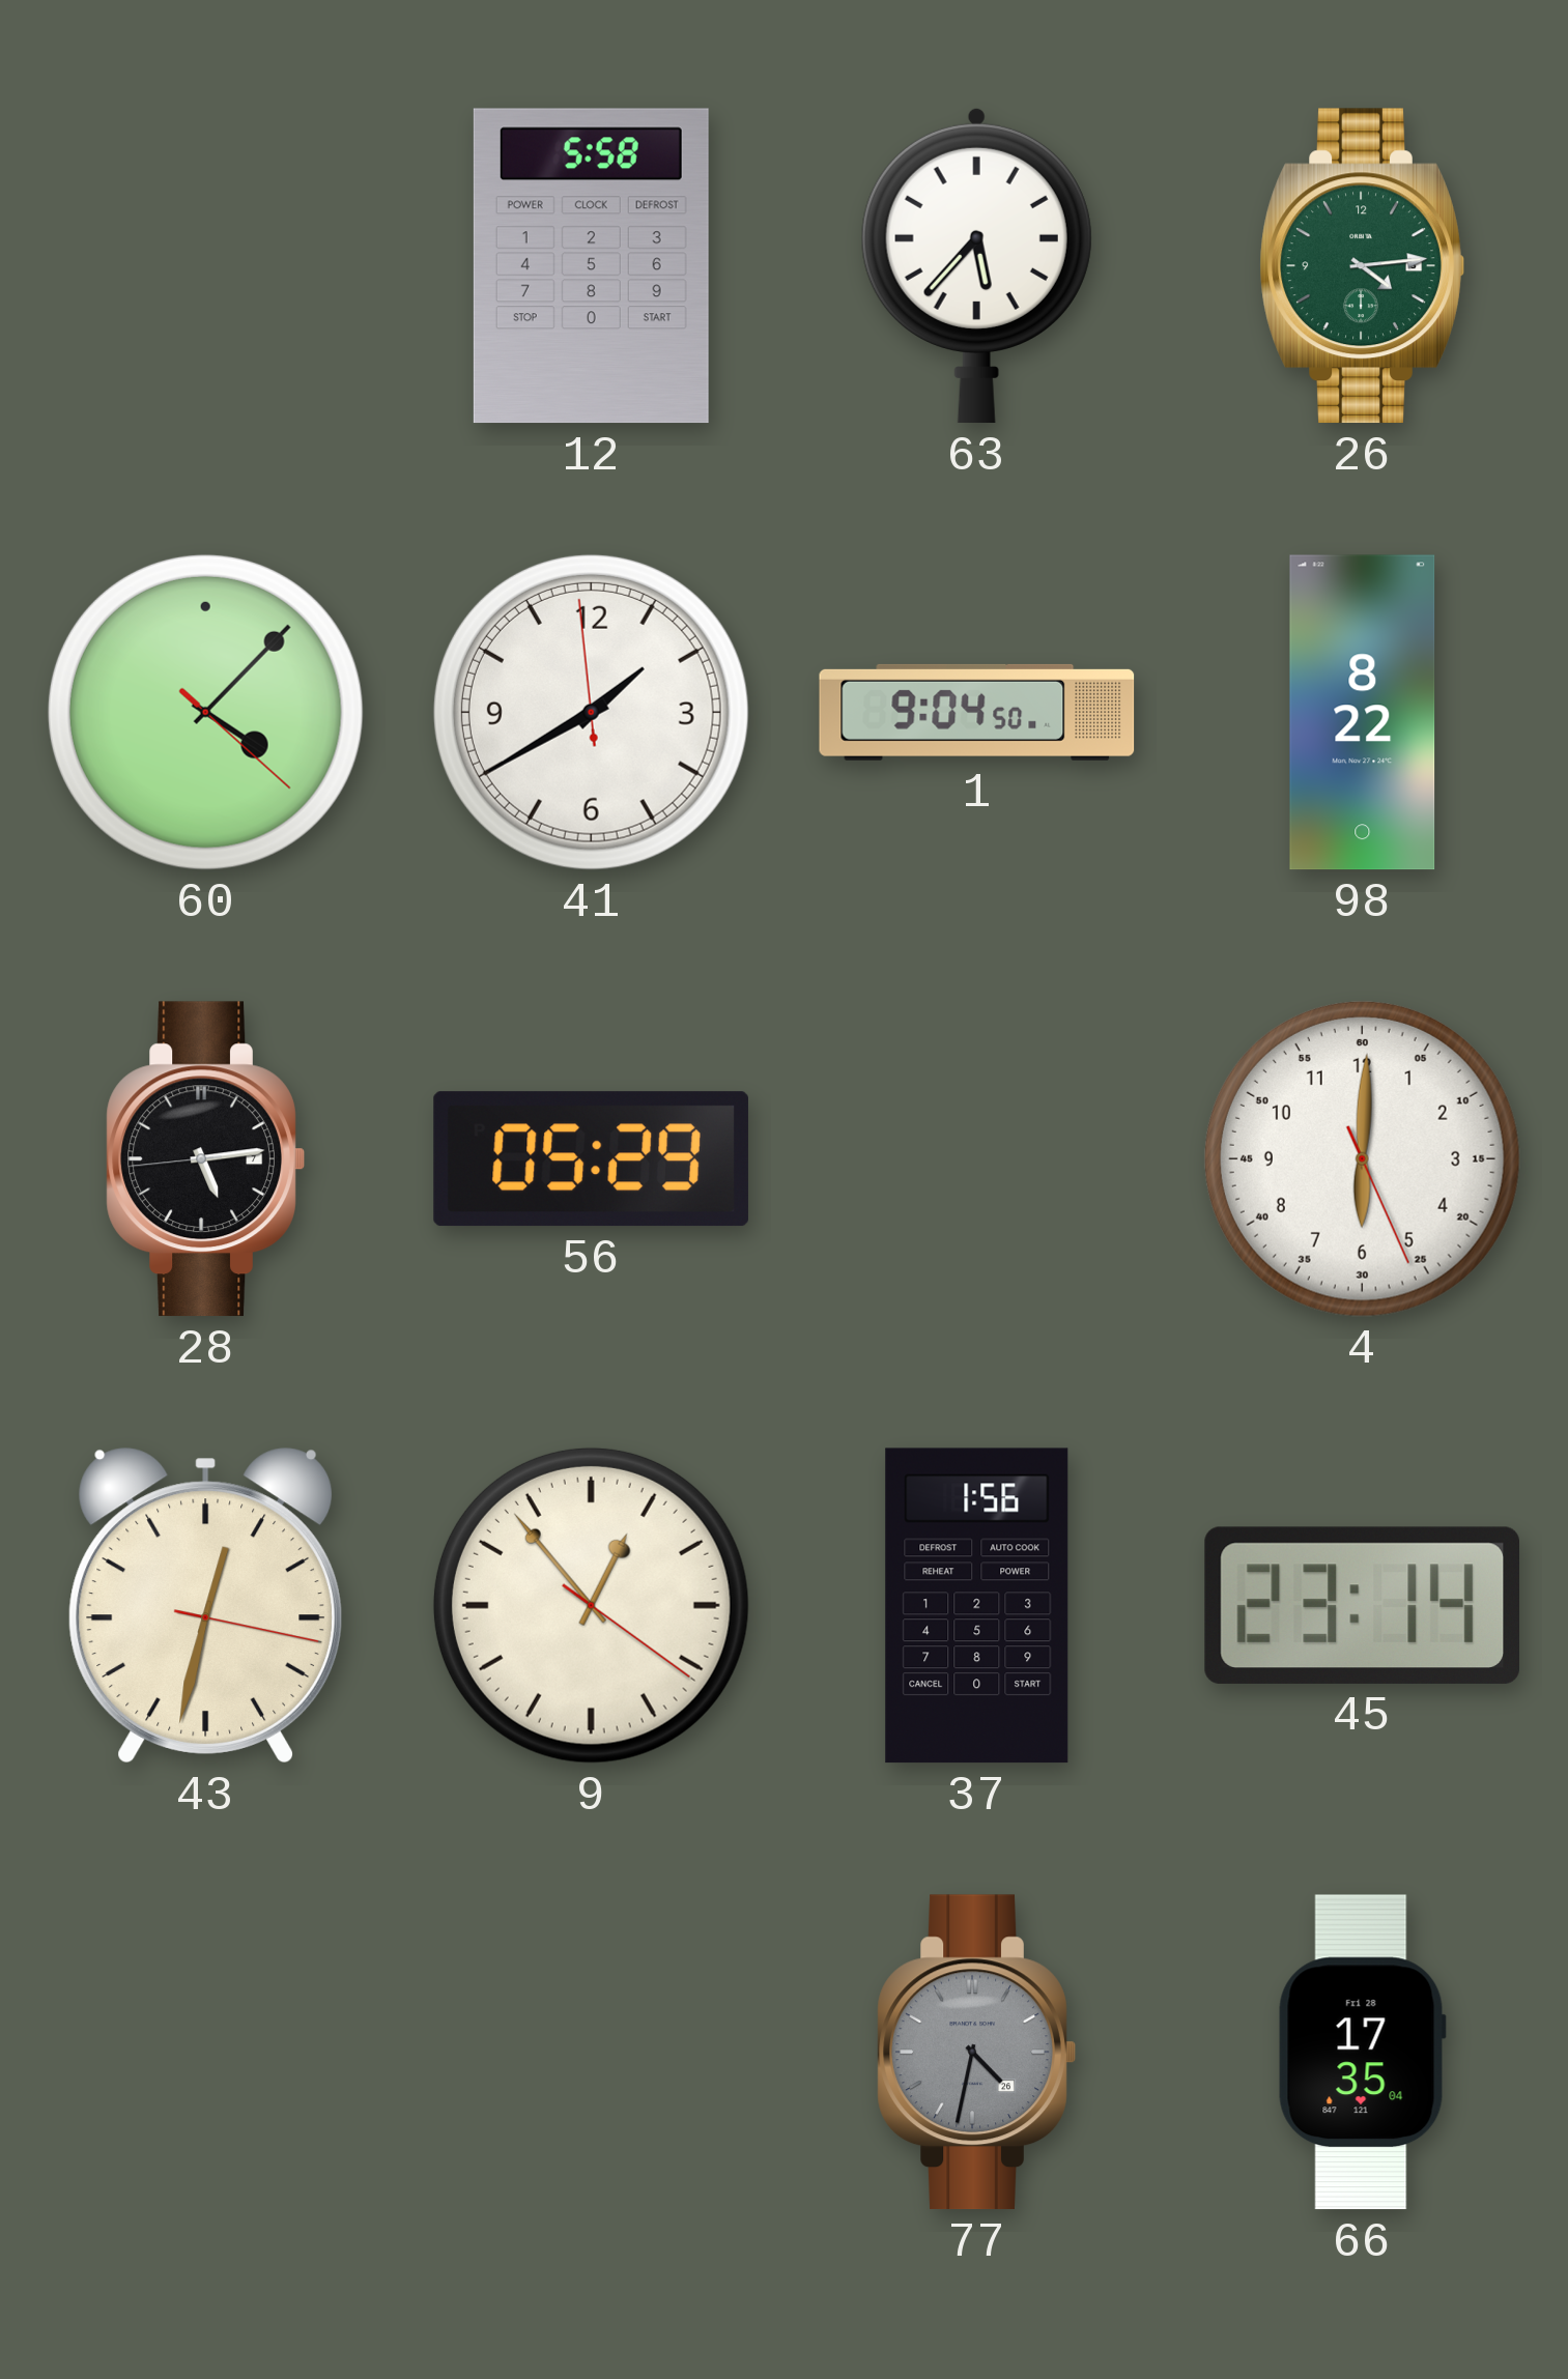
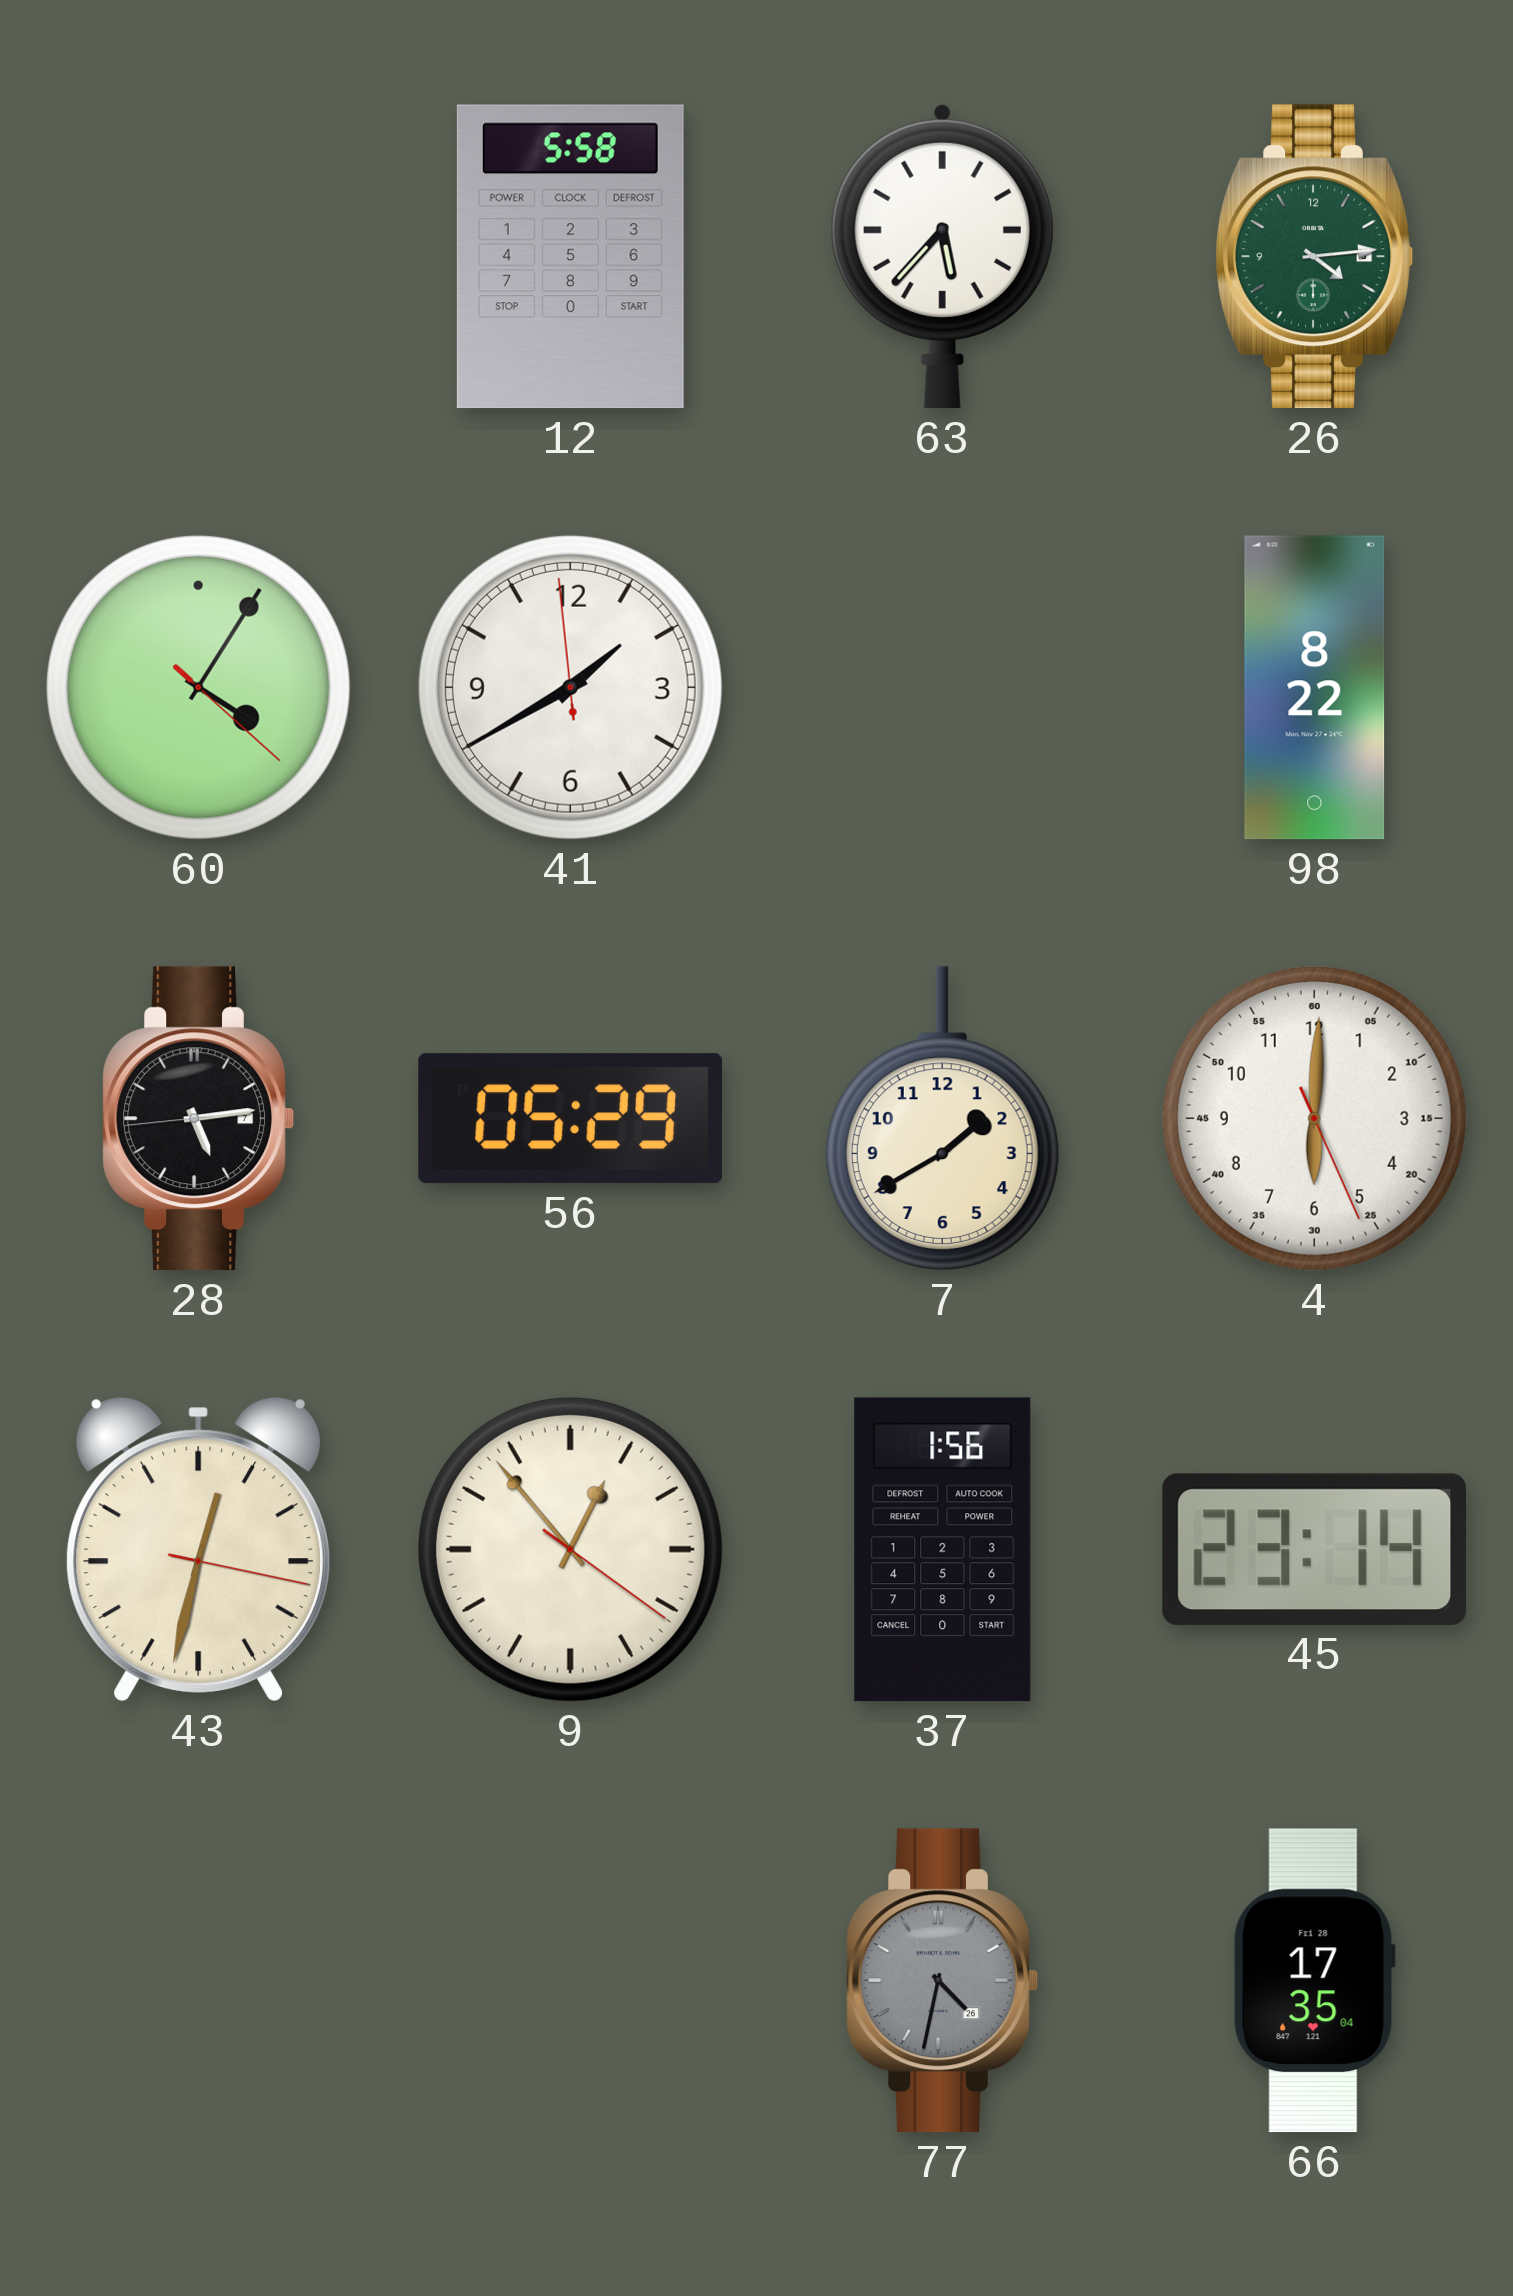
60: 4:07 -> 4:05
1: 9:04 -> none
7: none -> 1:40
